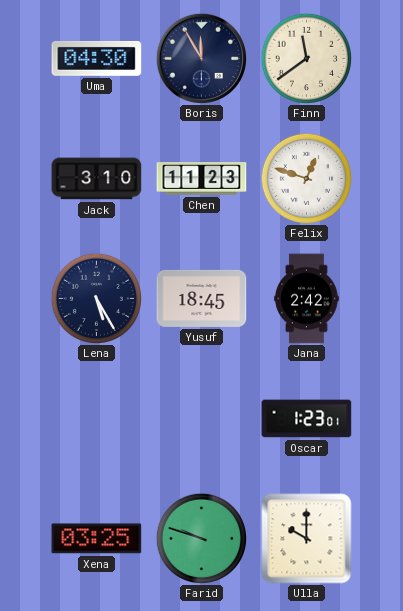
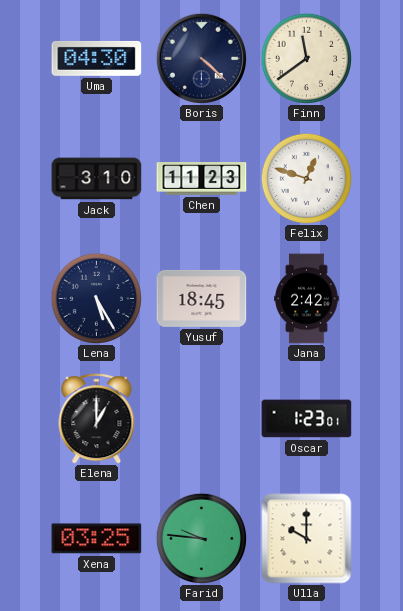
Boris: 11:55 -> 4:22
Elena: none -> 1:00
Farid: 9:48 -> 9:46
